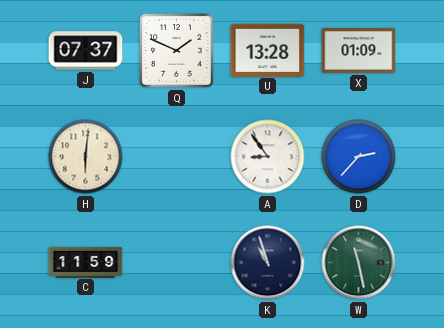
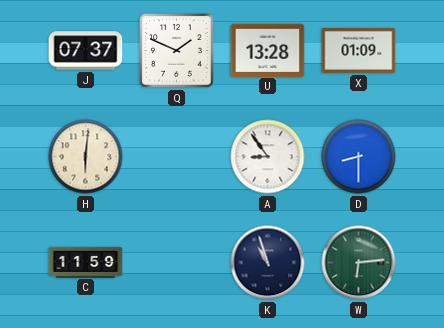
D: 2:37 -> 8:30
W: 11:28 -> 6:14
